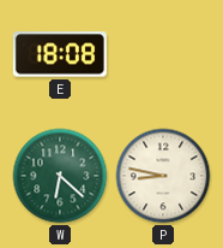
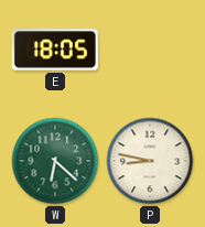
E: 18:08 -> 18:05
